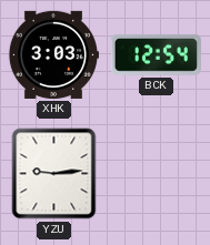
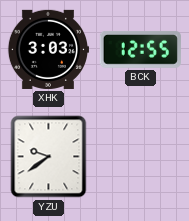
BCK: 12:54 -> 12:55
YZU: 9:14 -> 9:39
